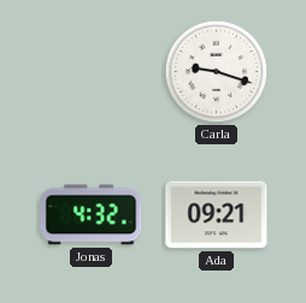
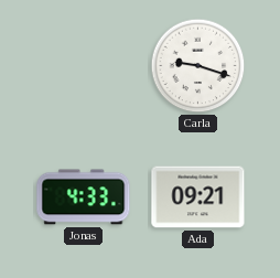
Jonas: 4:32 -> 4:33
